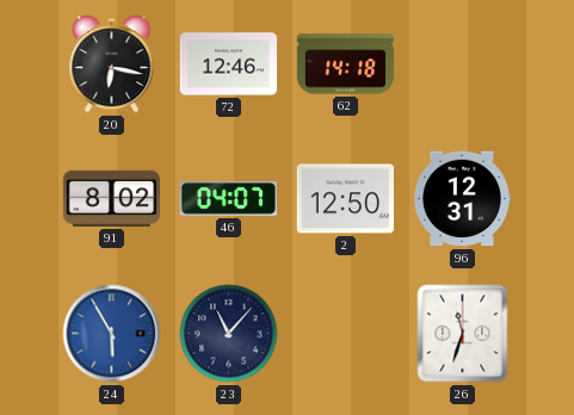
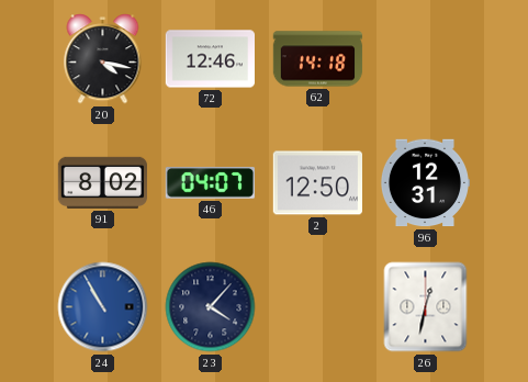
20: 6:17 -> 4:17
24: 5:55 -> 10:55
23: 11:07 -> 4:07
26: 11:33 -> 12:32
